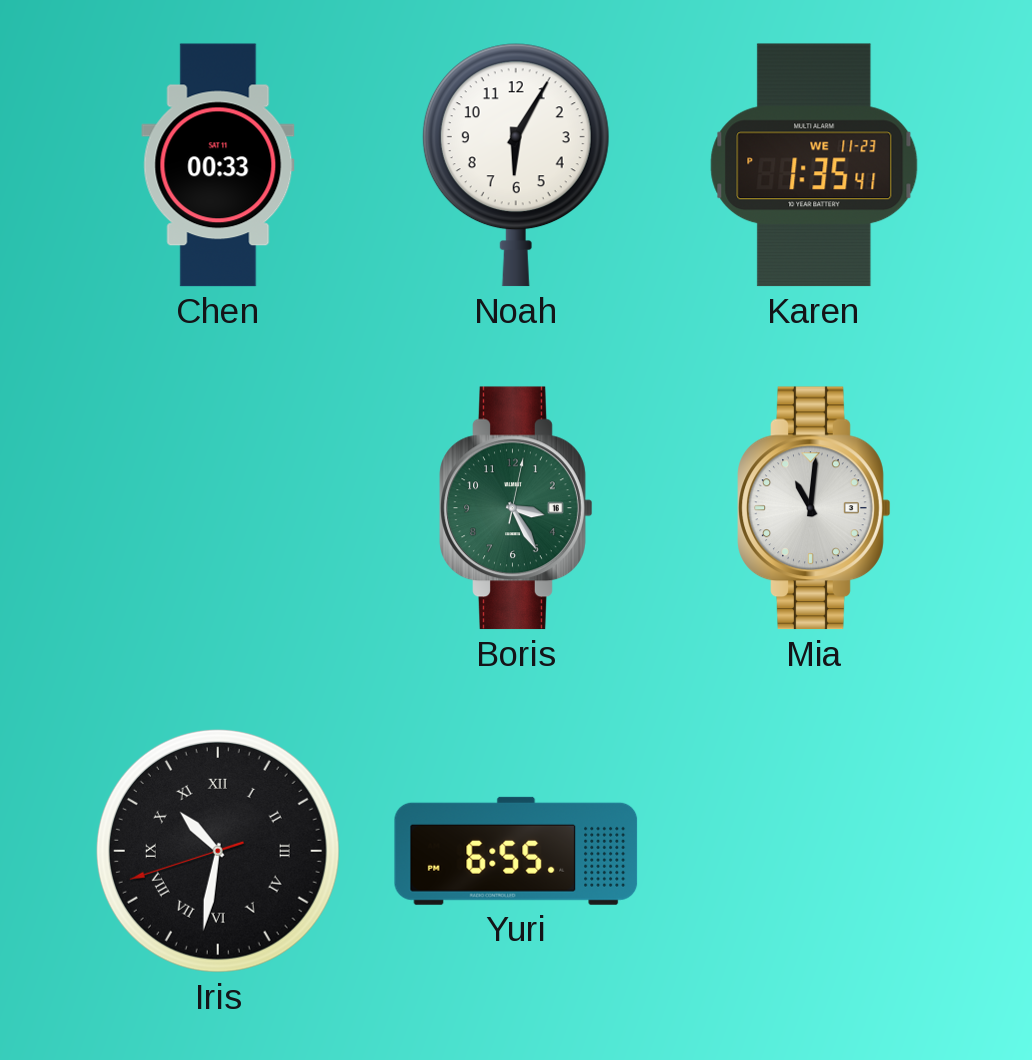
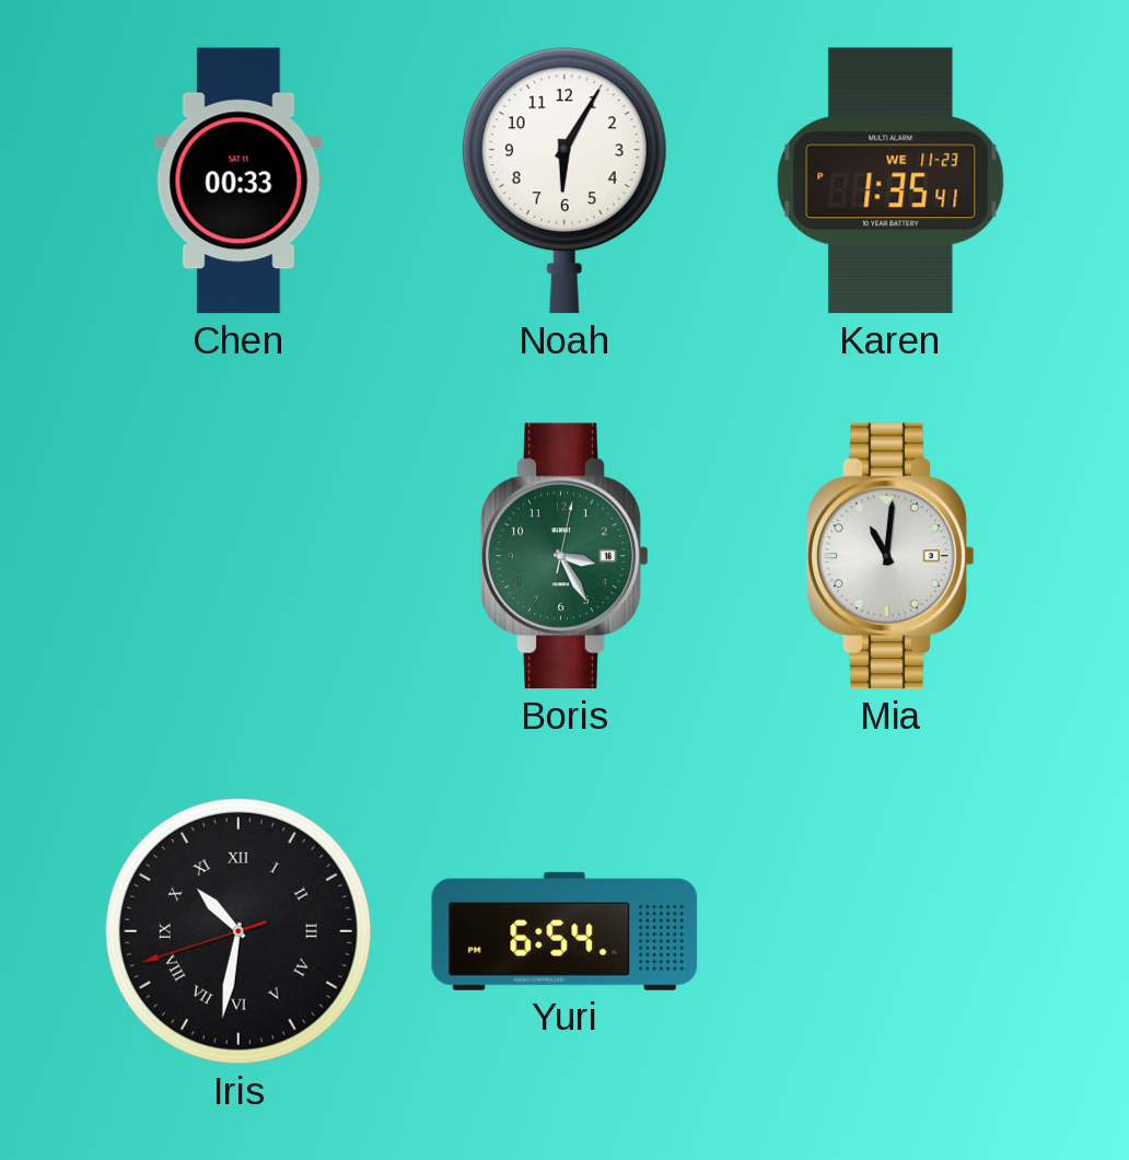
Yuri: 6:55 -> 6:54
